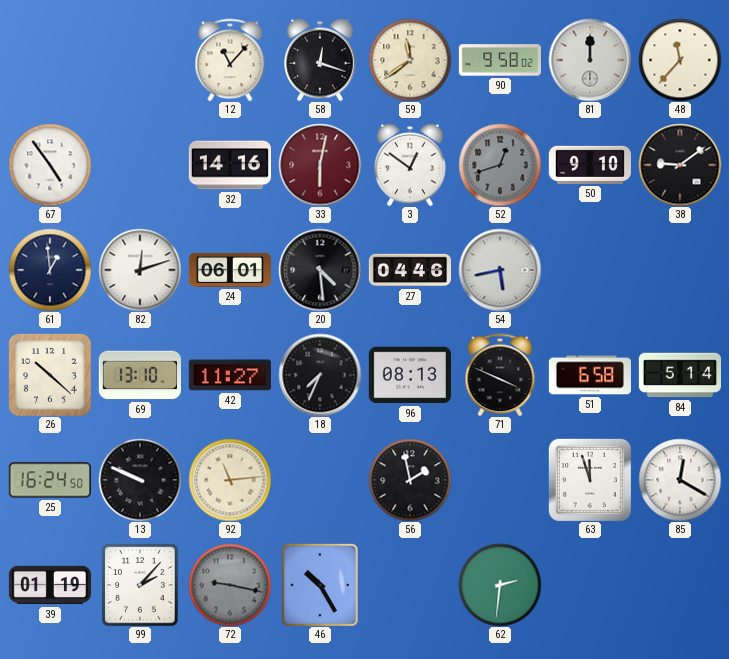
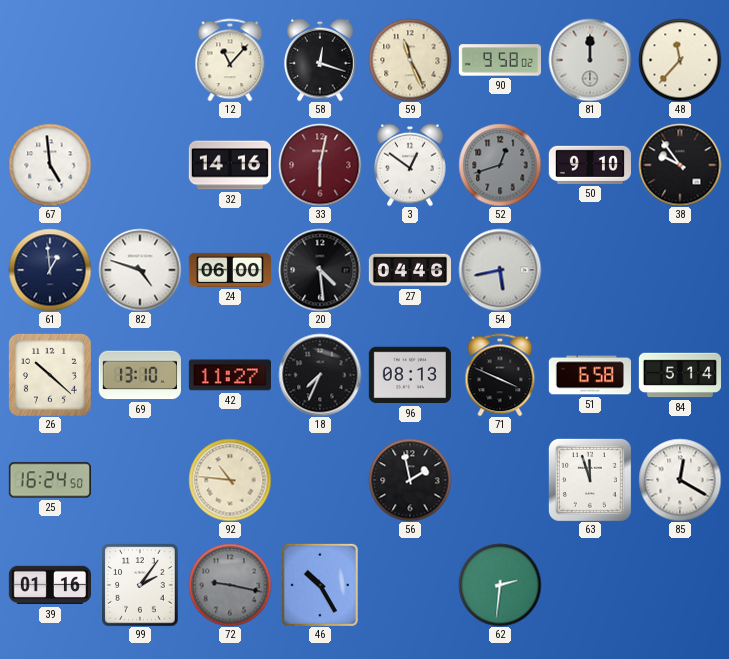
59: 11:39 -> 11:26
67: 4:54 -> 4:59
38: 9:09 -> 9:54
82: 12:12 -> 4:48
24: 06:01 -> 06:00
13: 9:49 -> none
92: 11:14 -> 10:46
39: 01:19 -> 01:16
99: 2:07 -> 2:06
